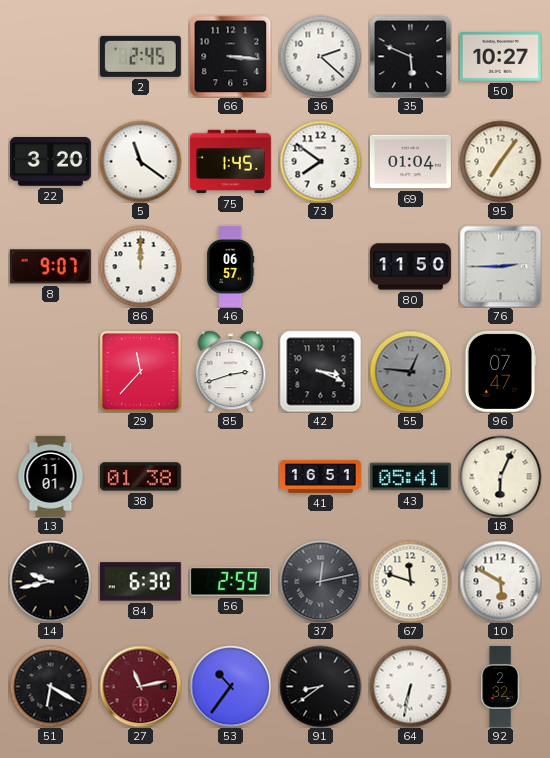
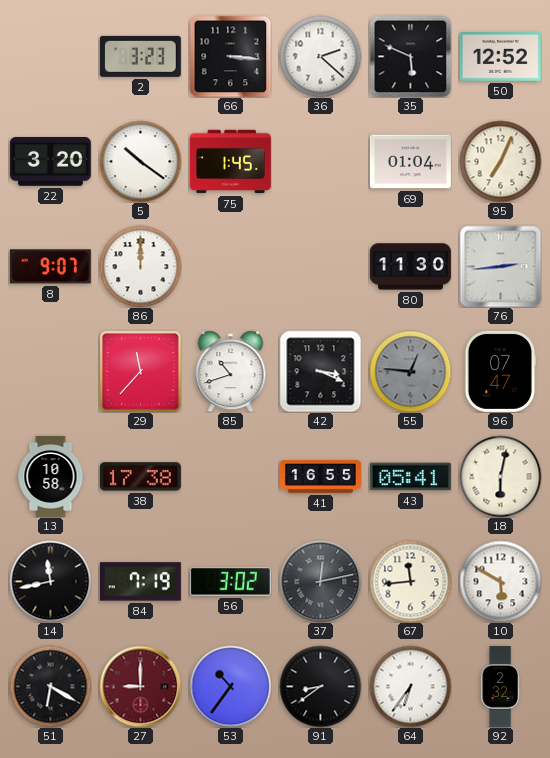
2: 2:45 -> 3:23
50: 10:27 -> 12:52
5: 11:21 -> 10:21
73: 7:51 -> none
95: 7:06 -> 7:04
46: 06:57 -> none
80: 11:50 -> 11:30
76: 2:45 -> 2:44
85: 2:42 -> 10:42
13: 11:01 -> 10:58
38: 01:38 -> 17:38
41: 16:51 -> 16:55
18: 6:04 -> 6:02
14: 9:43 -> 11:43
84: 6:30 -> 7:19
56: 2:59 -> 3:02
67: 11:48 -> 11:44
27: 11:13 -> 9:00
64: 6:32 -> 6:36
